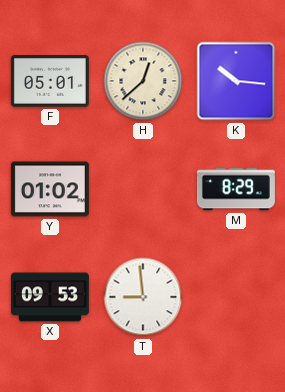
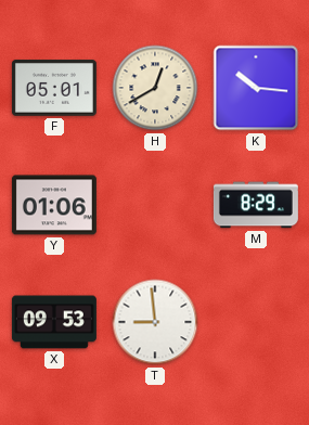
H: 12:38 -> 12:40
Y: 01:02 -> 01:06
